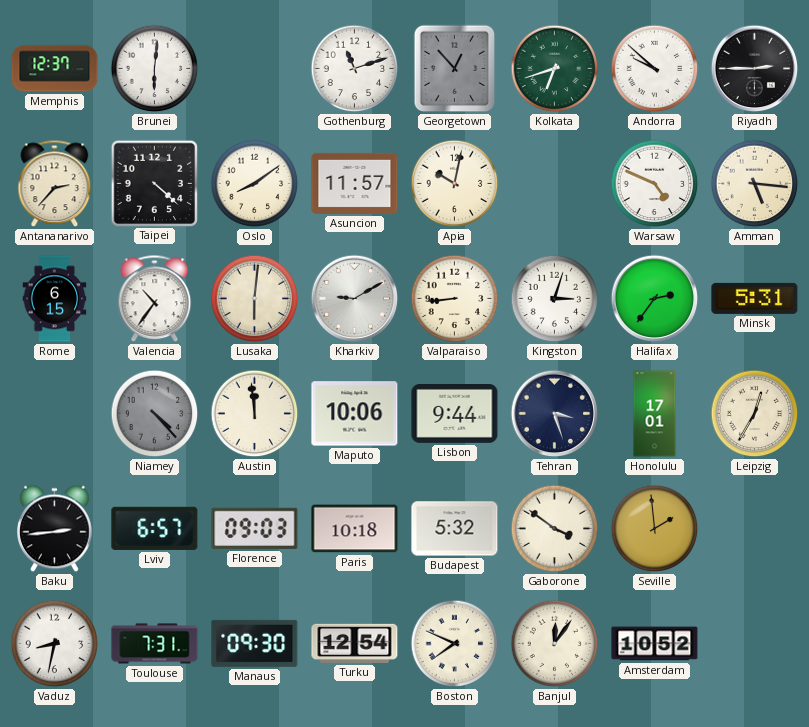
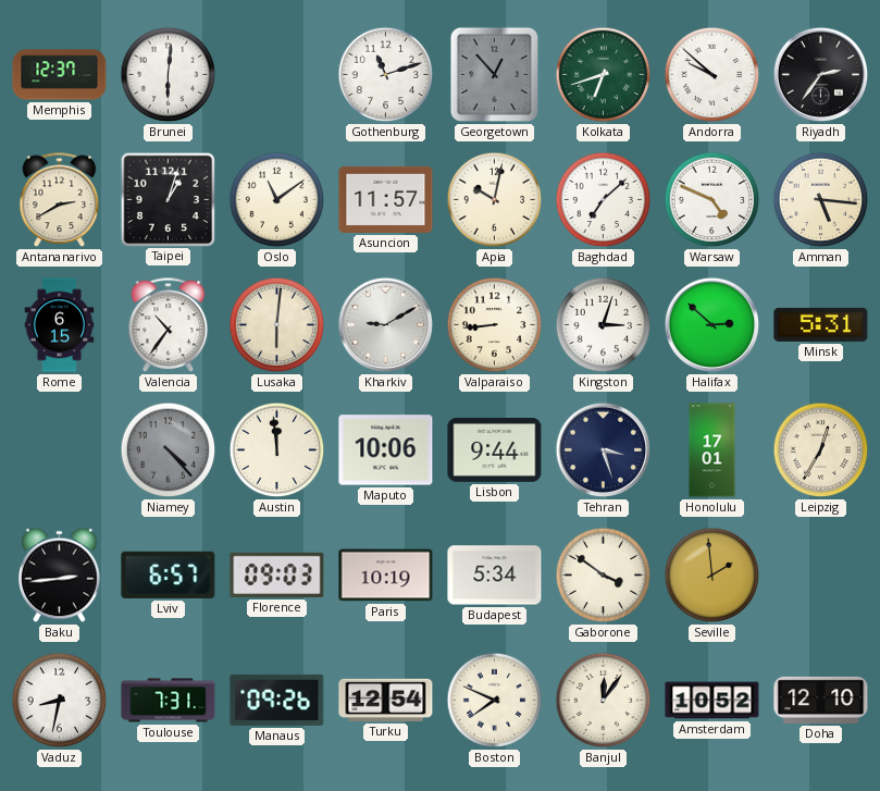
Riyadh: 2:45 -> 2:36
Antananarivo: 2:37 -> 2:40
Taipei: 4:22 -> 1:03
Oslo: 8:09 -> 11:09
Baghdad: none -> 7:08
Halifax: 2:36 -> 2:52
Paris: 10:18 -> 10:19
Budapest: 5:32 -> 5:34
Manaus: 09:30 -> 09:26
Doha: none -> 12:10
